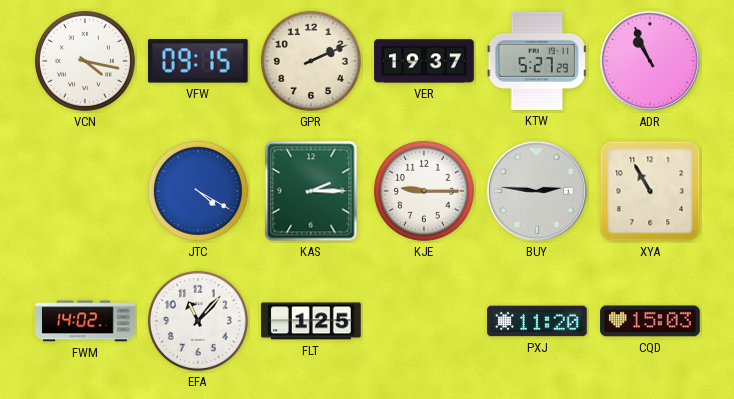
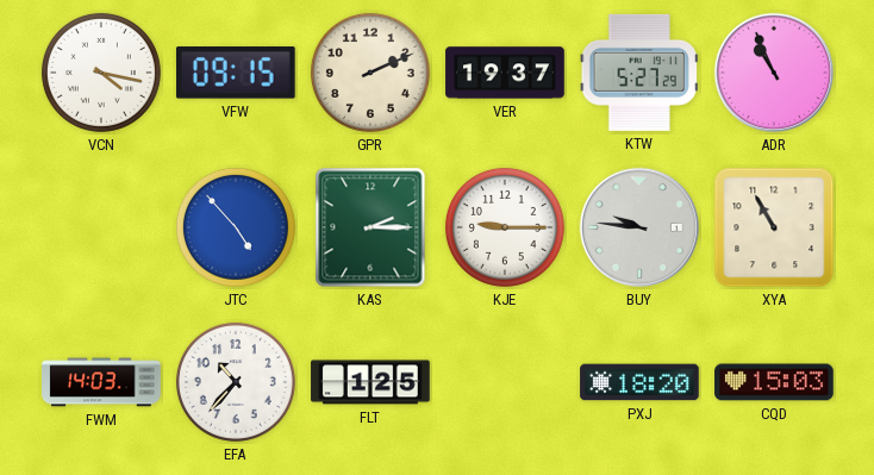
JTC: 4:20 -> 4:53
BUY: 2:46 -> 9:46
FWM: 14:02 -> 14:03
EFA: 11:07 -> 10:37
PXJ: 11:20 -> 18:20
